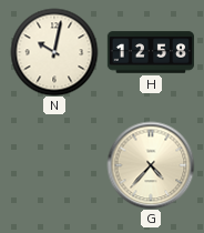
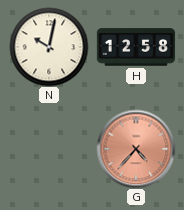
G dial: cream -> salmon
